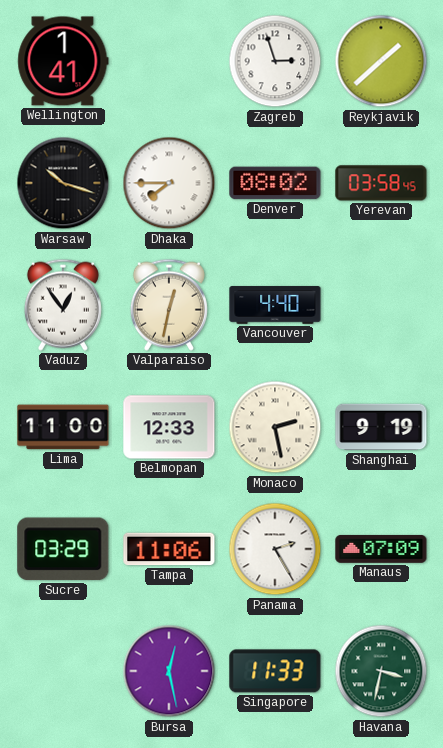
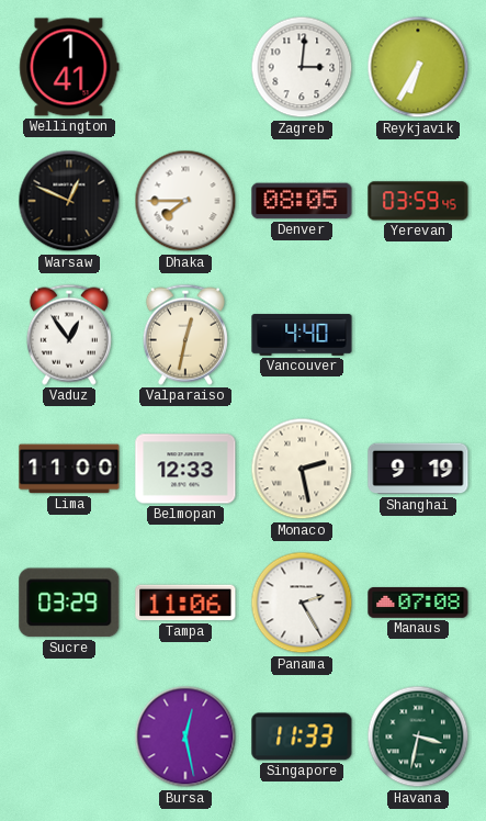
Zagreb: 2:57 -> 3:01
Reykjavik: 1:38 -> 6:35
Warsaw: 10:18 -> 12:49
Denver: 08:02 -> 08:05
Yerevan: 03:58 -> 03:59
Manaus: 07:09 -> 07:08
